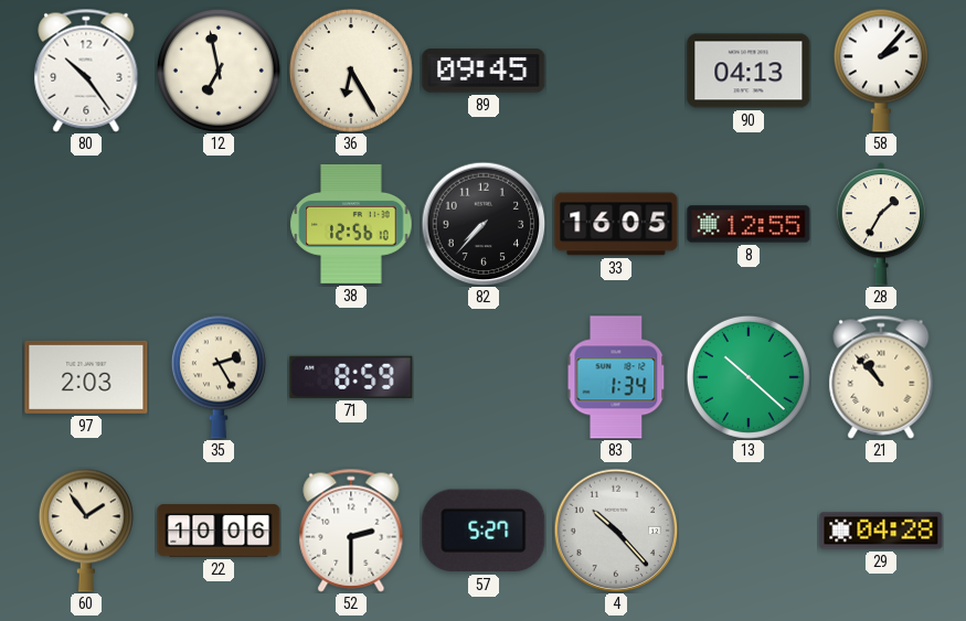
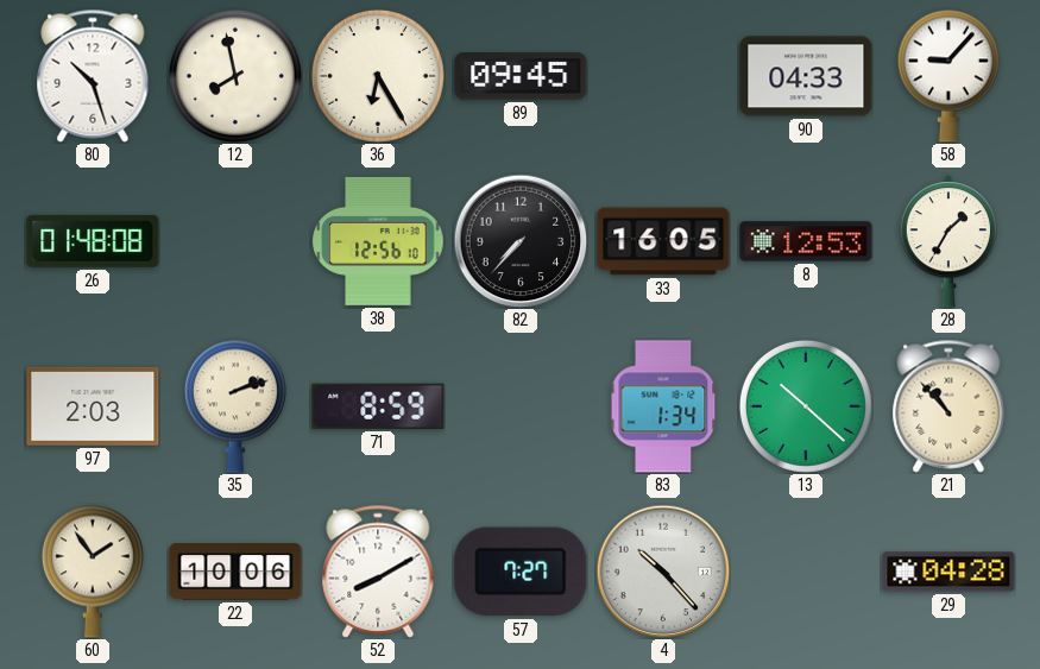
80: 10:24 -> 10:27
12: 6:58 -> 7:58
90: 04:13 -> 04:33
58: 2:07 -> 9:07
26: none -> 01:48
8: 12:55 -> 12:53
35: 2:25 -> 2:12
52: 2:30 -> 8:10
57: 5:27 -> 7:27
